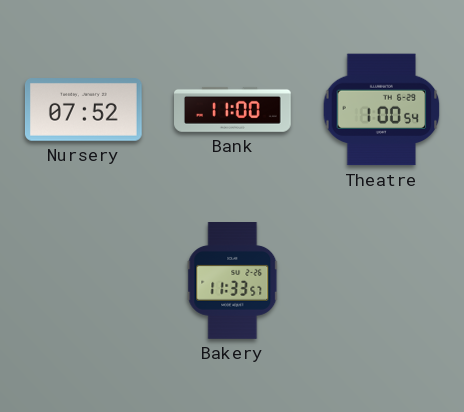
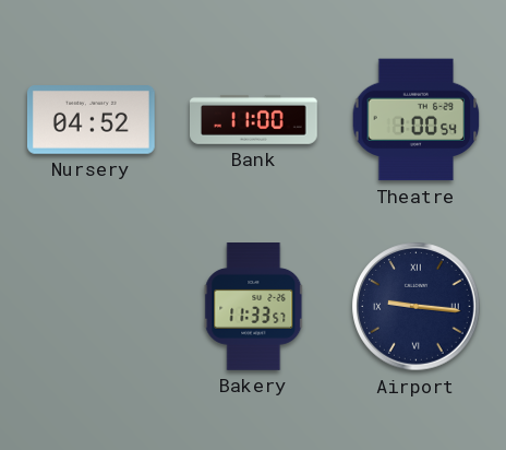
Nursery: 07:52 -> 04:52
Airport: none -> 9:16
